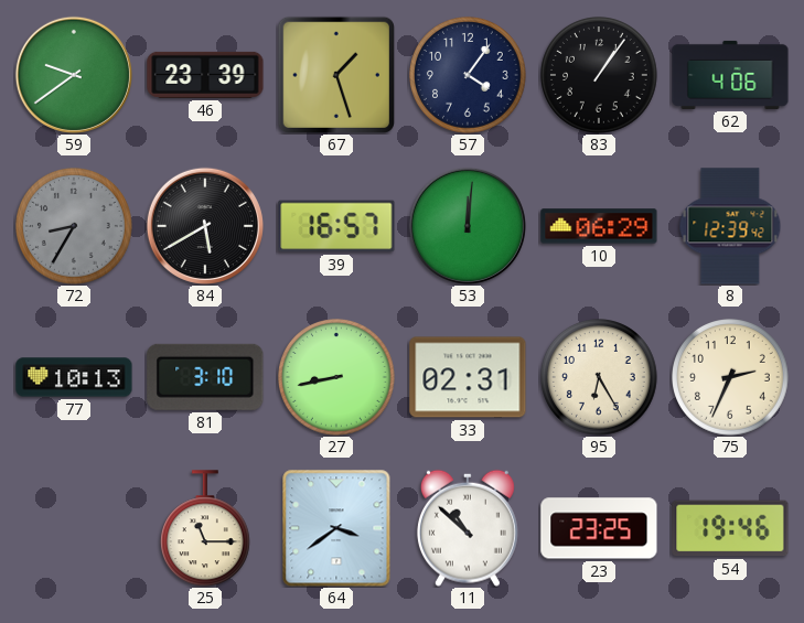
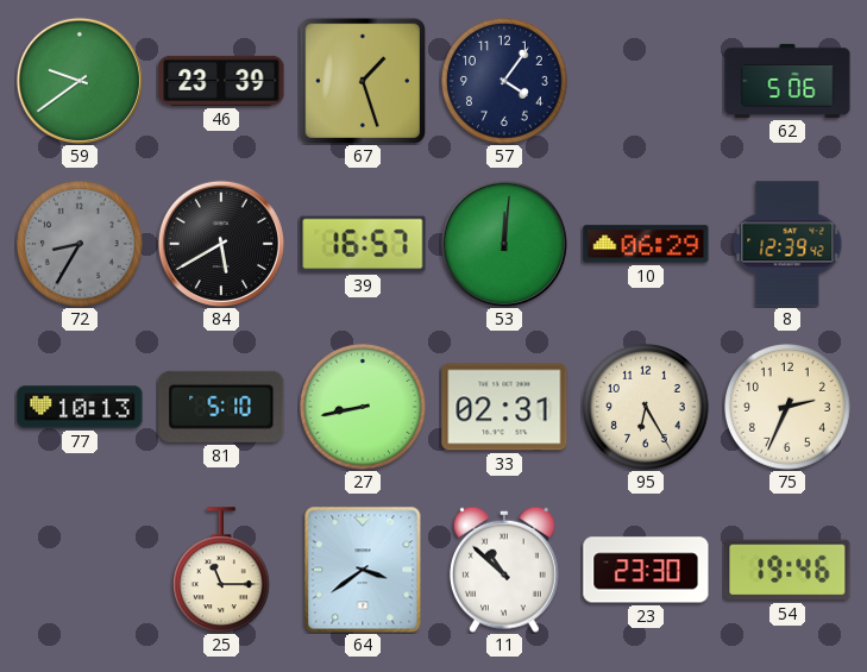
83: 1:06 -> none
62: 4:06 -> 5:06
81: 3:10 -> 5:10
23: 23:25 -> 23:30
